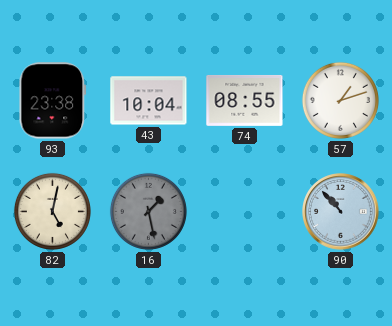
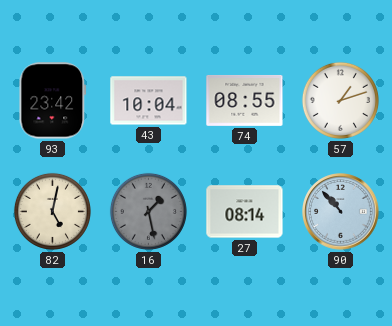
93: 23:38 -> 23:42
27: none -> 08:14
